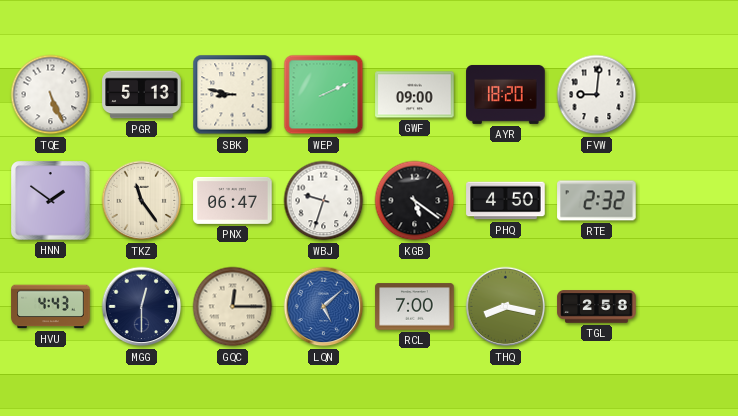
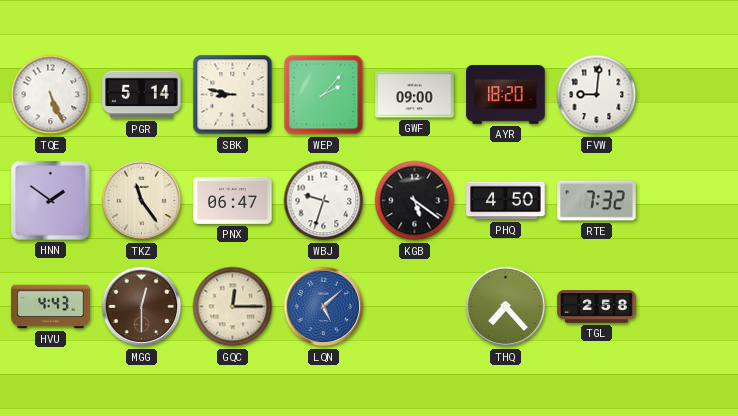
PGR: 5:13 -> 5:14
WEP: 2:11 -> 2:07
RTE: 2:32 -> 7:32
MGG dial: navy -> brown
RCL: 7:00 -> none
THQ: 8:17 -> 7:23
